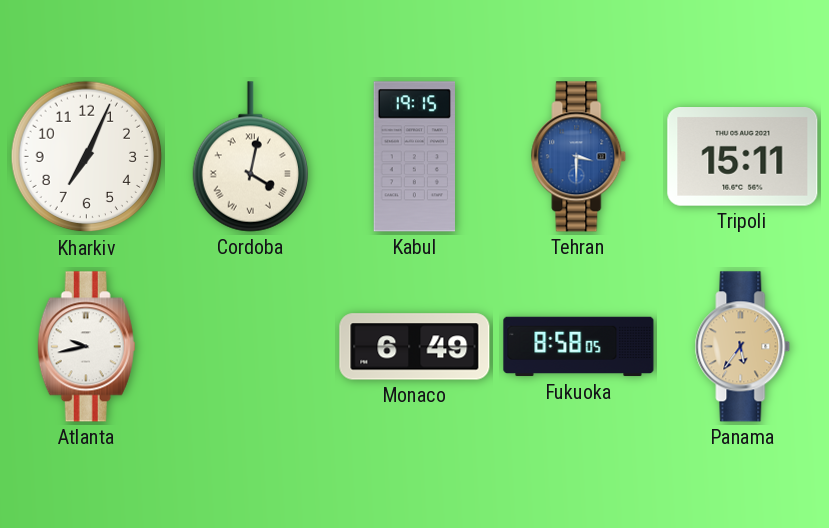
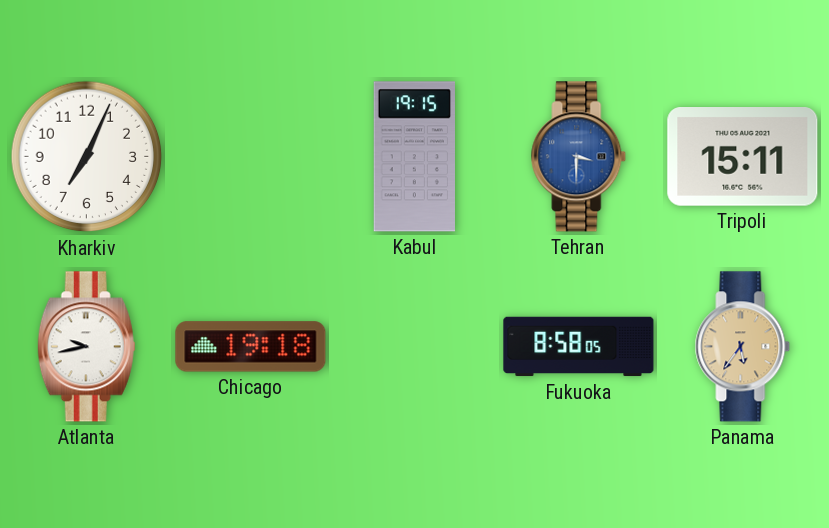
Cordoba: 4:02 -> none
Chicago: none -> 19:18
Monaco: 6:49 -> none
